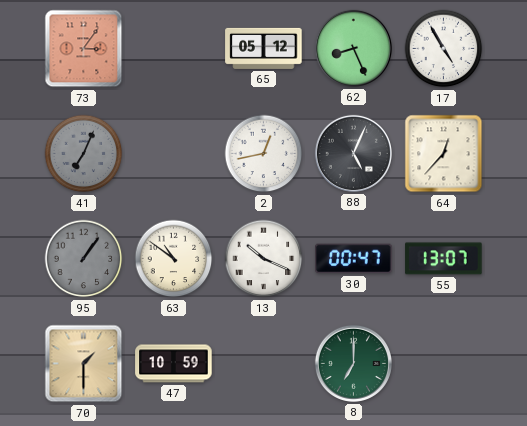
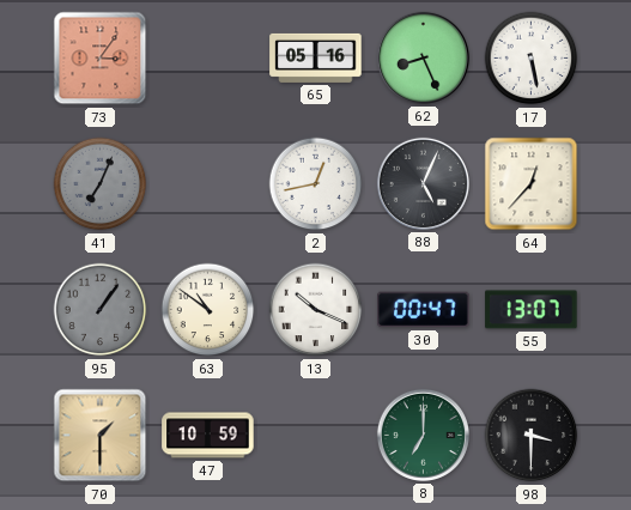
65: 05:12 -> 05:16
17: 4:55 -> 5:28
98: none -> 3:30
